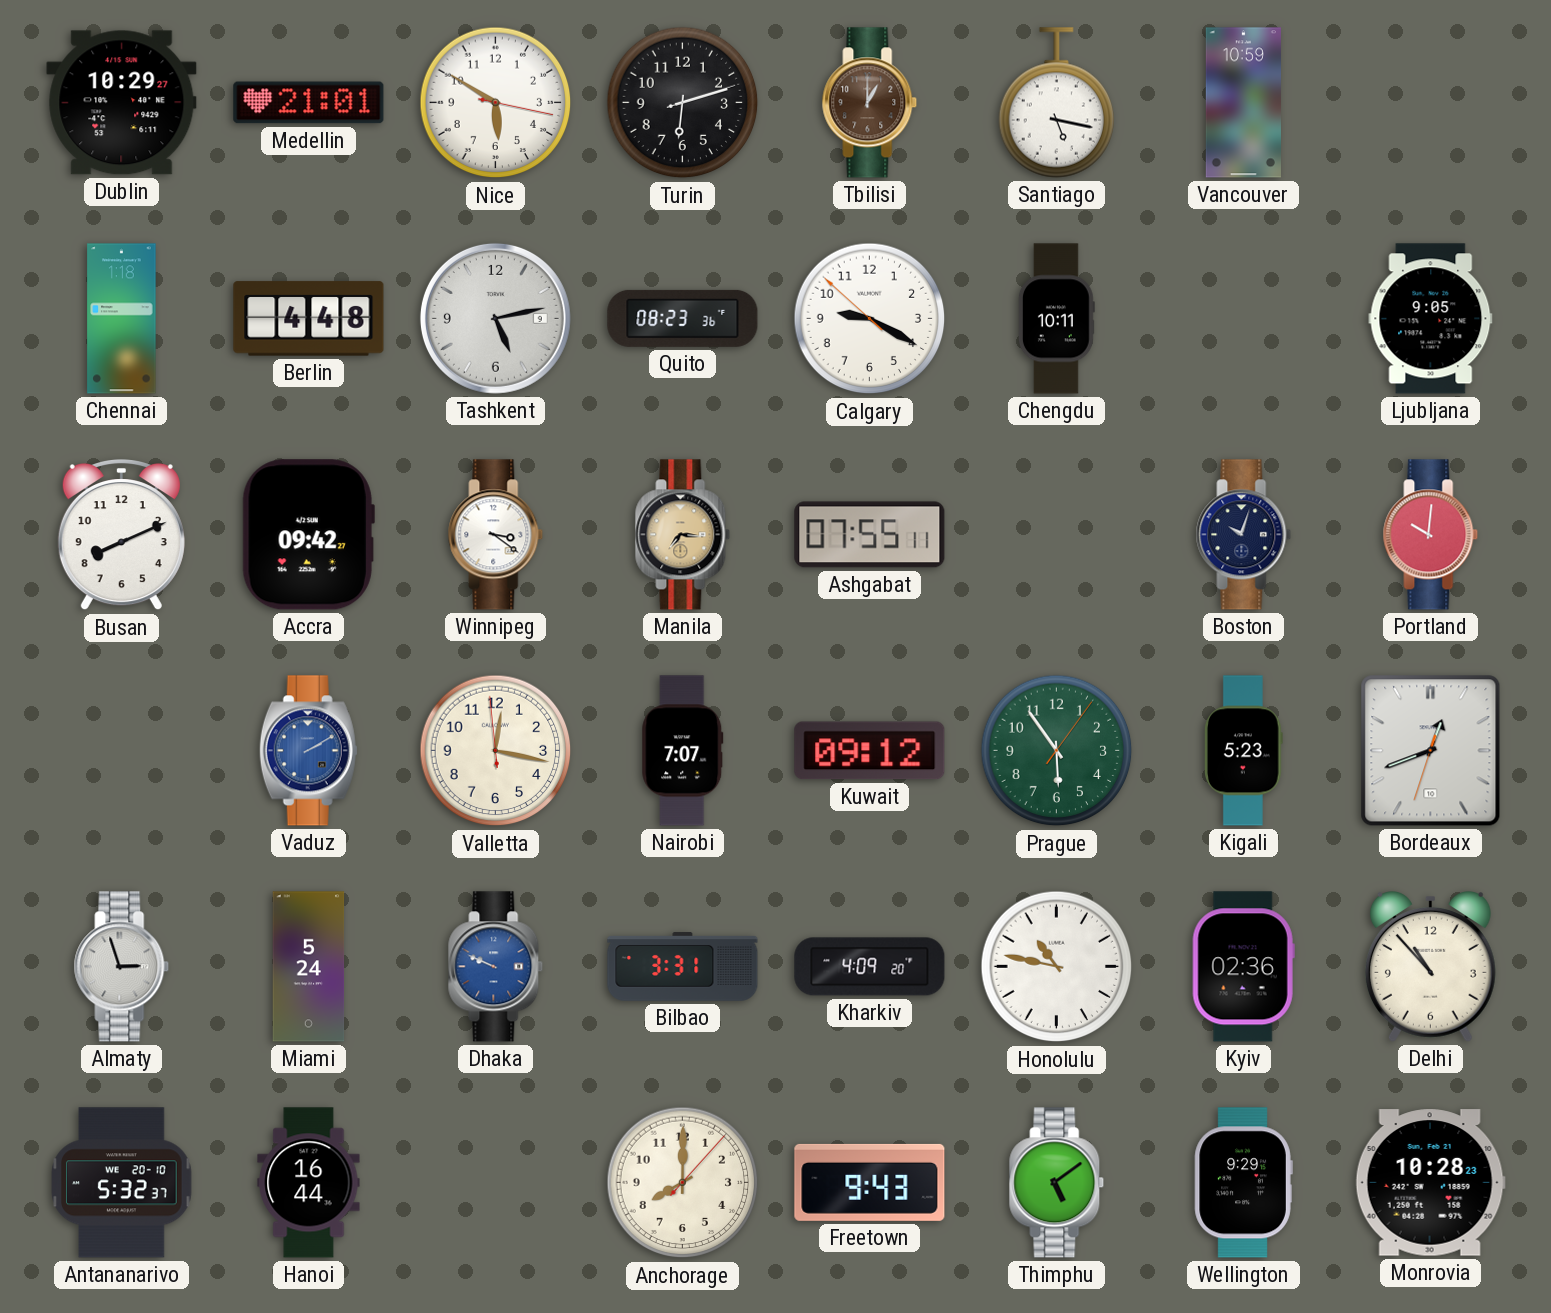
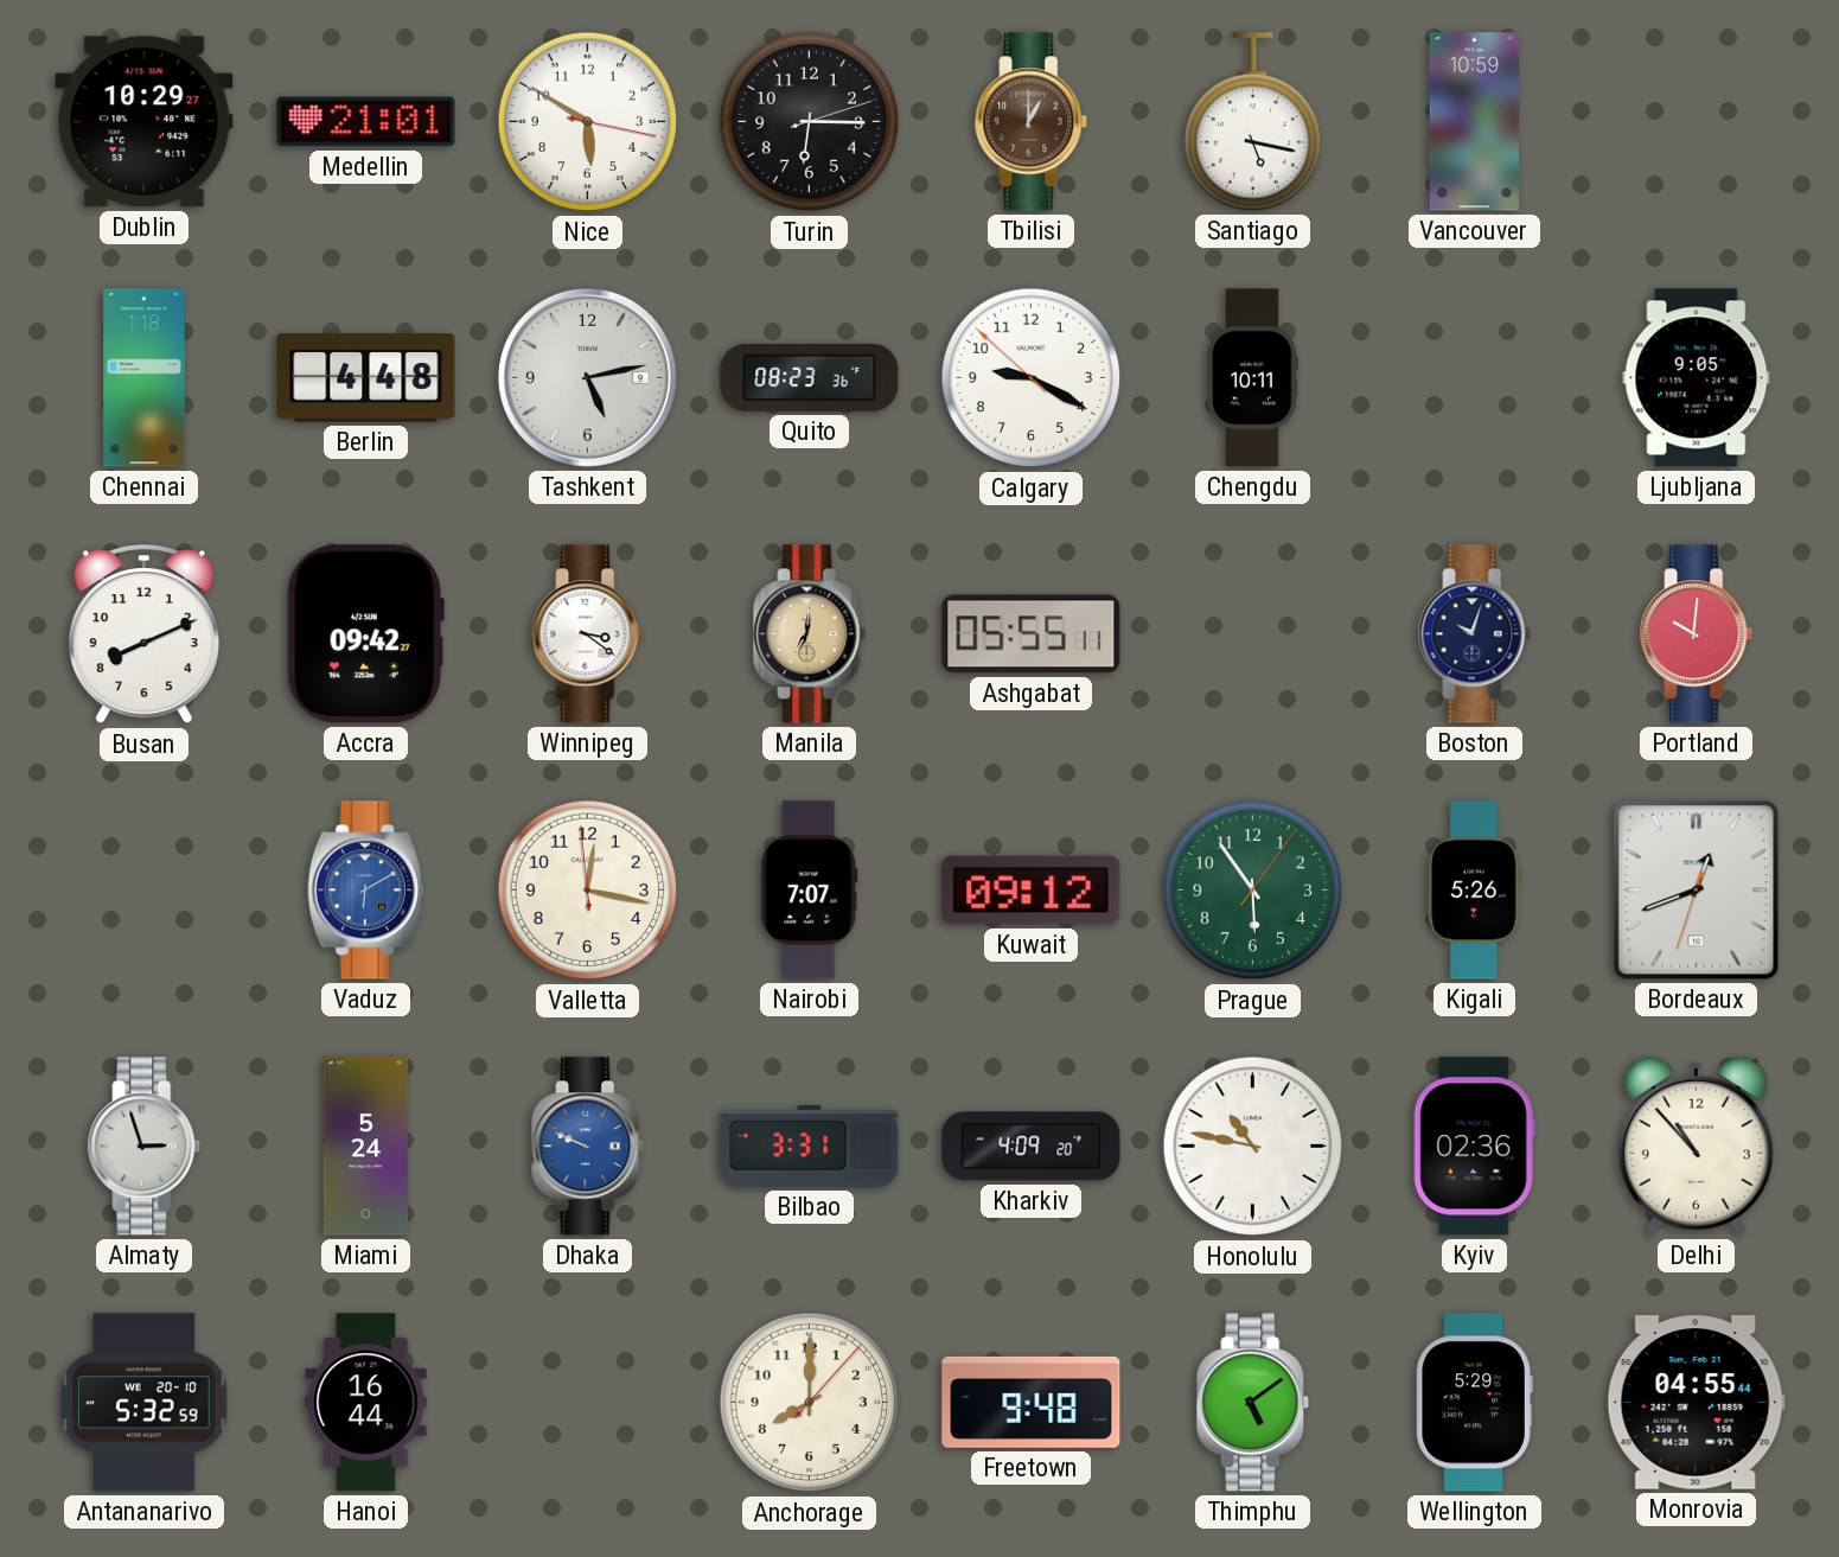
Turin: 6:12 -> 6:15
Manila: 7:16 -> 7:01
Ashgabat: 07:55 -> 05:55
Vaduz: 2:10 -> 6:10
Kigali: 5:23 -> 5:26
Antananarivo: 5:32:37 -> 5:32:59
Freetown: 9:43 -> 9:48
Wellington: 9:29 -> 5:29
Monrovia: 10:28 -> 04:55
